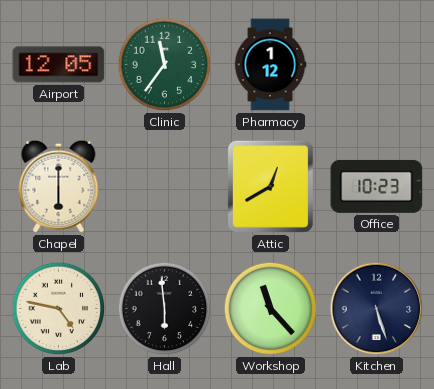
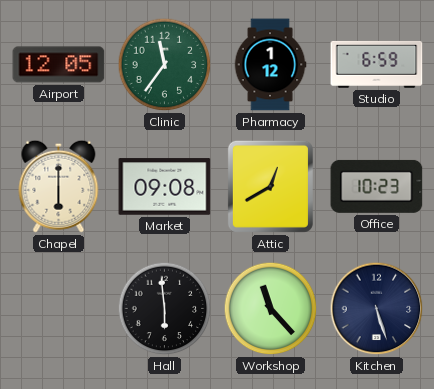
Studio: none -> 6:59
Market: none -> 09:08
Lab: 4:47 -> none
